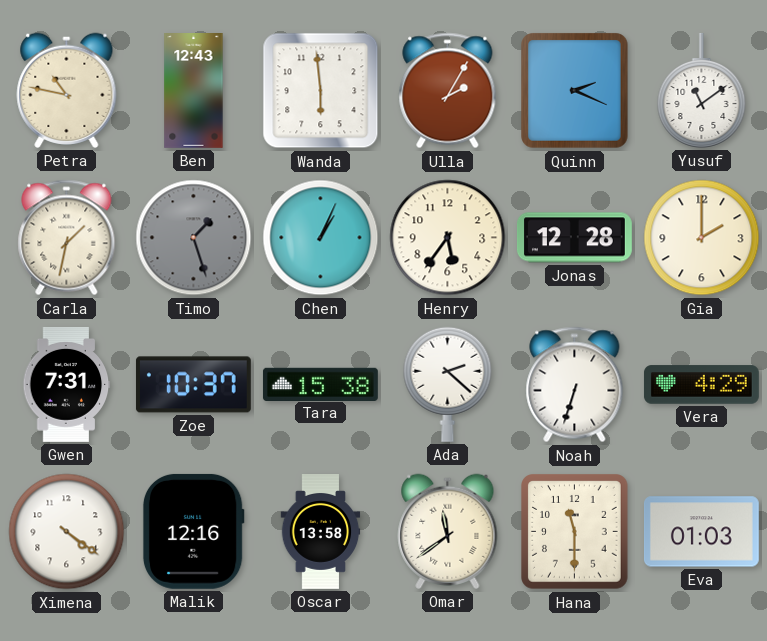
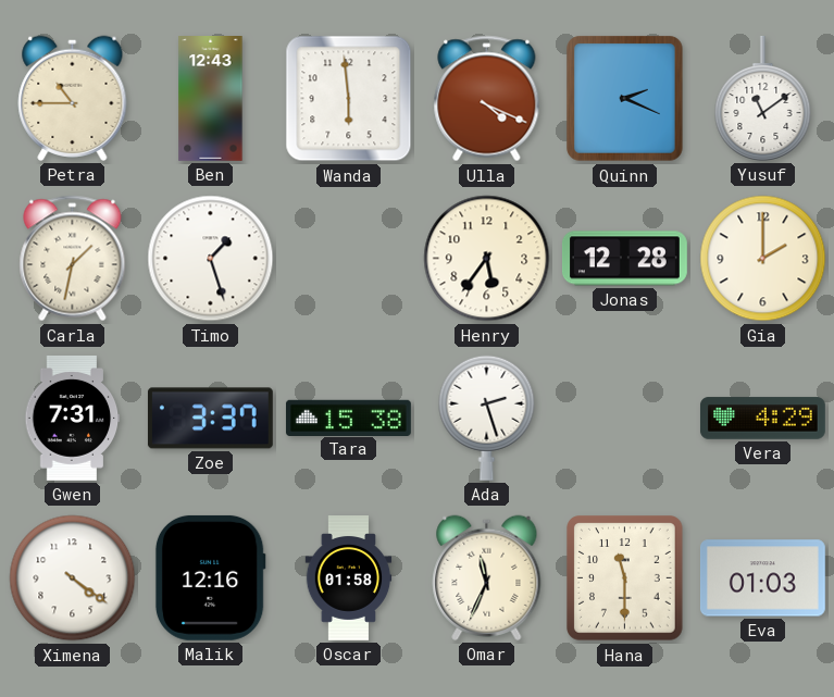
Petra: 10:47 -> 10:45
Ulla: 2:05 -> 4:19
Timo dial: grey -> white
Chen: 1:04 -> none
Zoe: 10:37 -> 3:37
Ada: 2:22 -> 2:27
Noah: 6:33 -> none
Oscar: 13:58 -> 01:58
Omar: 11:39 -> 11:34
